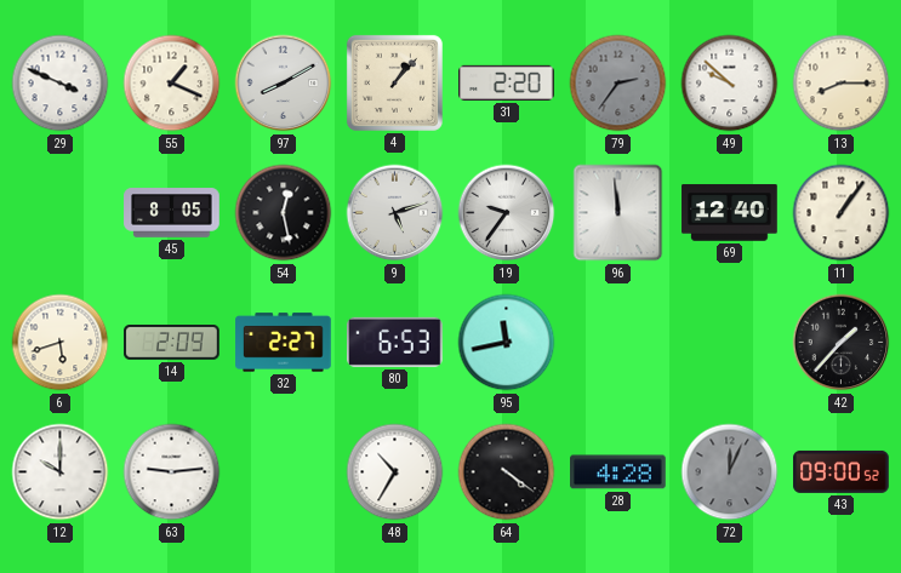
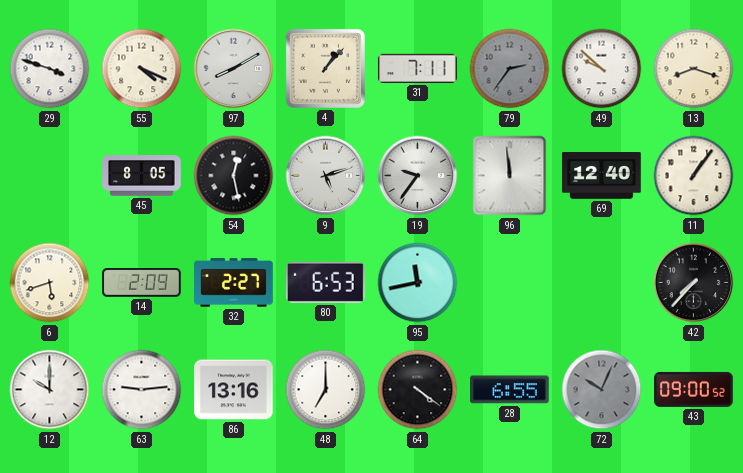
29: 3:49 -> 3:48
55: 1:19 -> 4:19
31: 2:20 -> 7:11
13: 8:15 -> 8:18
42: 1:37 -> 7:37
86: none -> 13:16
48: 10:35 -> 7:00
28: 4:28 -> 6:55
72: 12:04 -> 10:04
